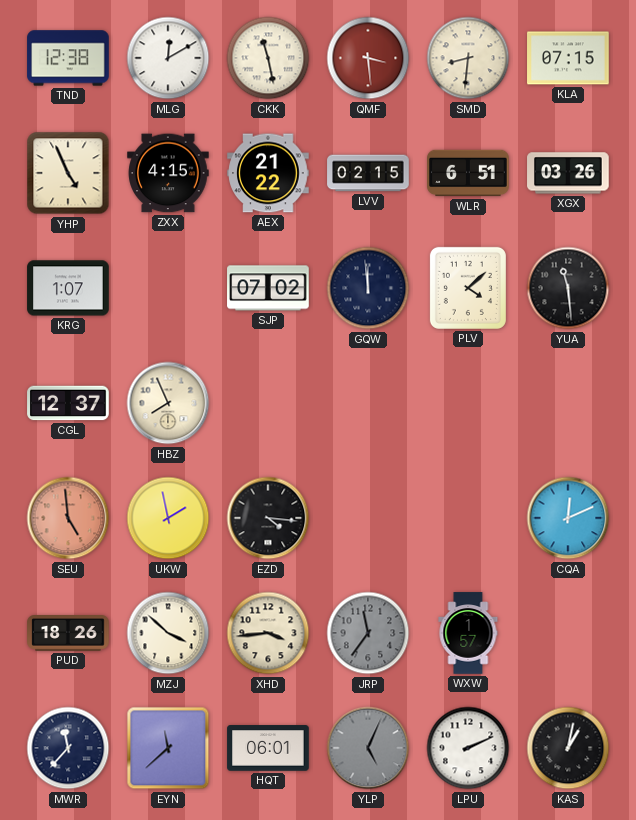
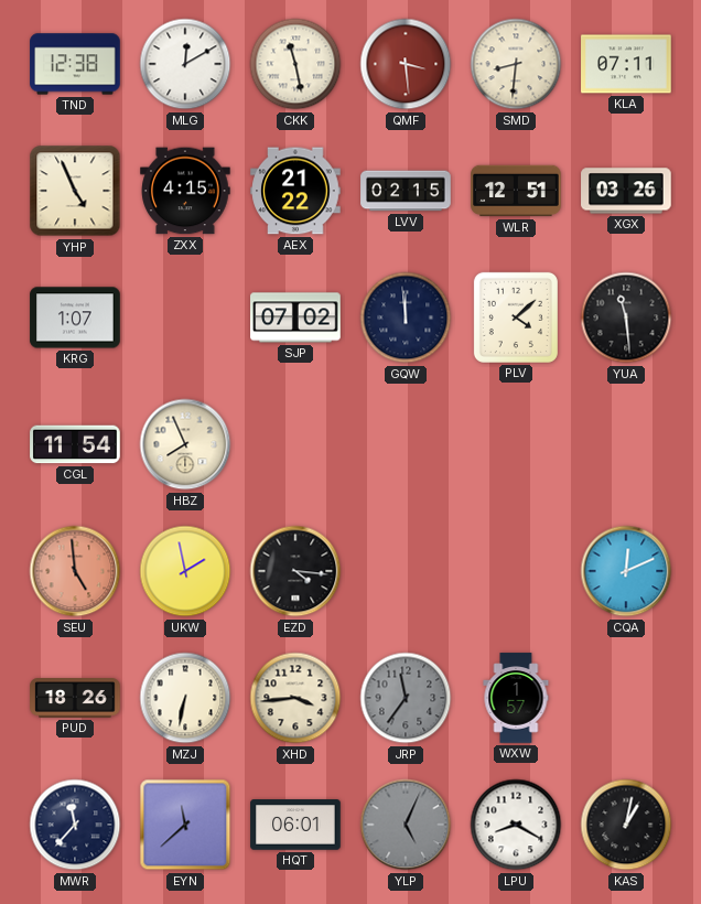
KLA: 07:15 -> 07:11
WLR: 6:51 -> 12:51
CGL: 12:37 -> 11:54
MZJ: 3:52 -> 6:32
LPU: 2:11 -> 8:20
